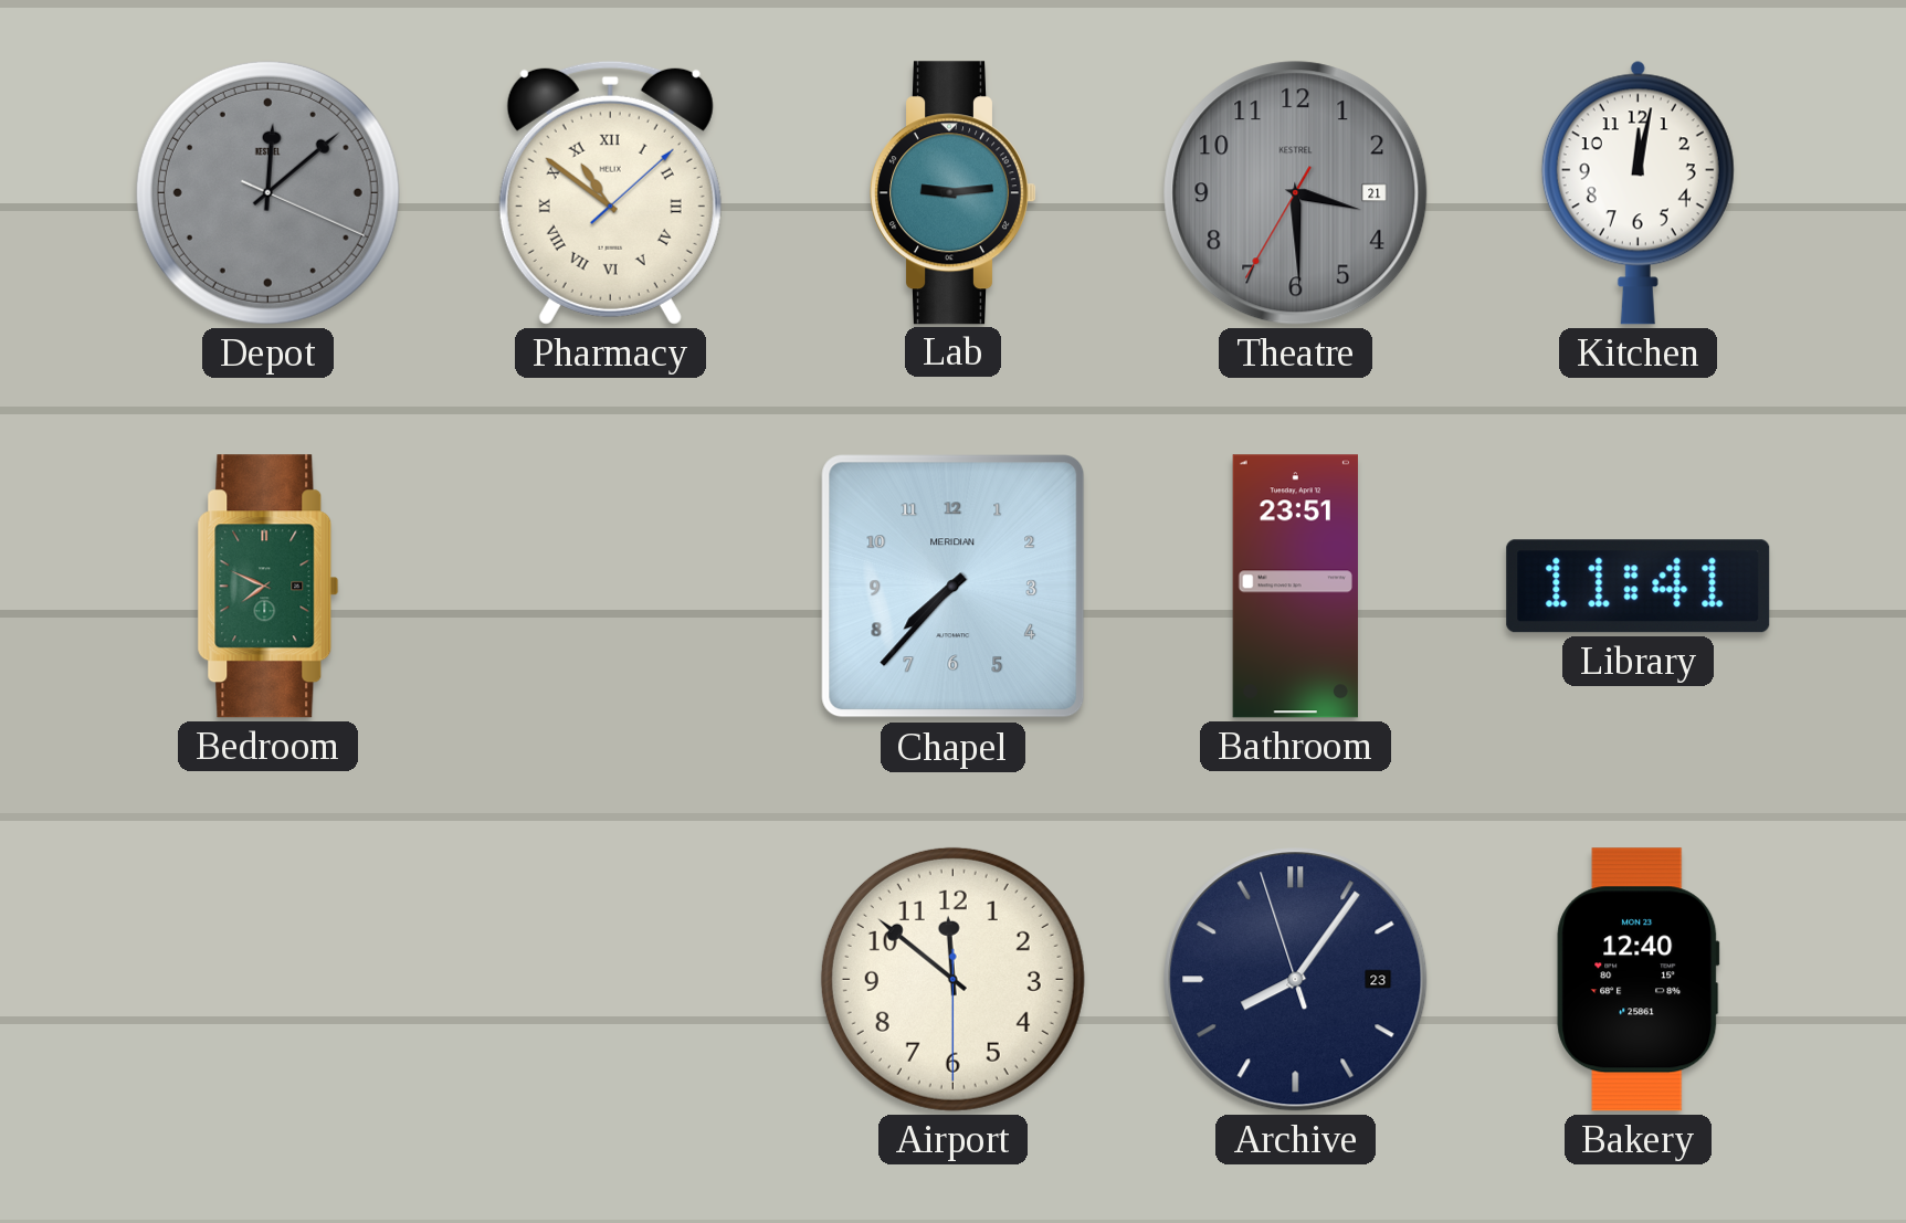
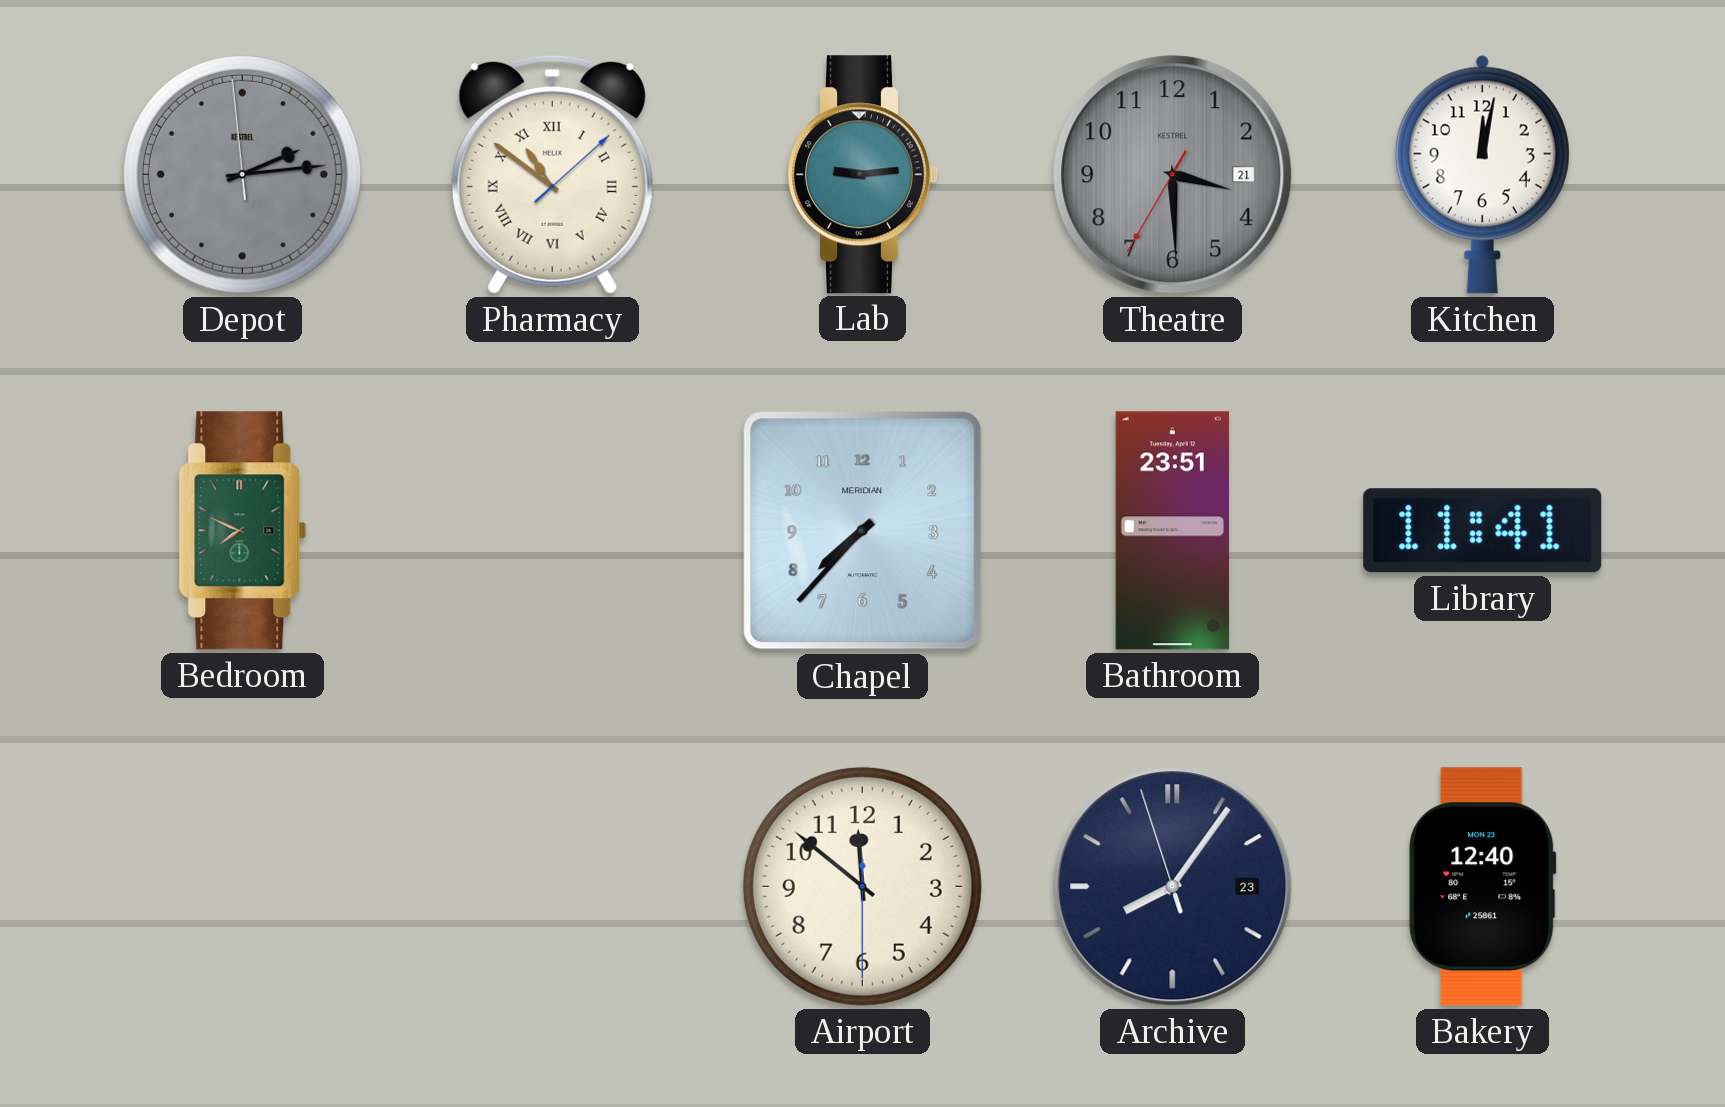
Depot: 12:08 -> 2:13
